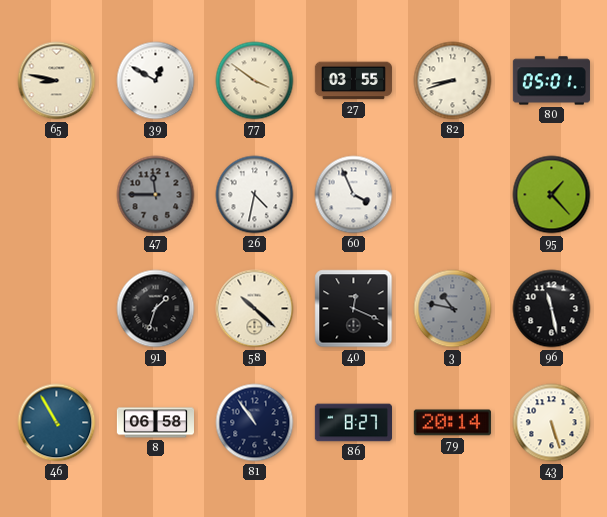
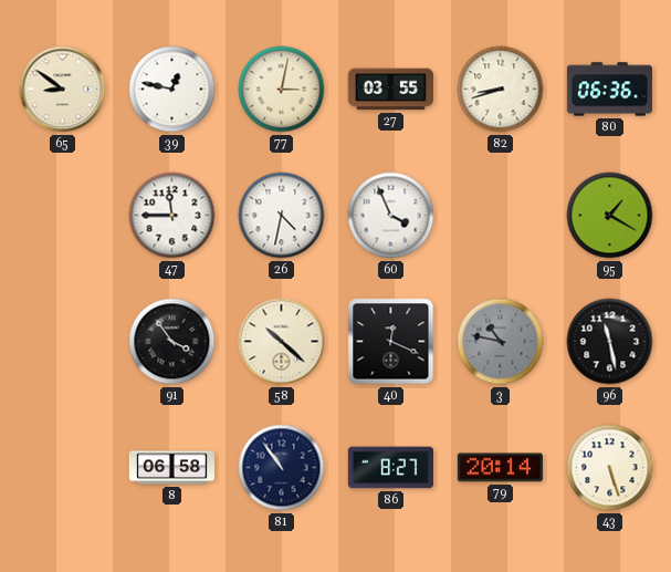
65: 8:47 -> 8:51
39: 12:50 -> 12:47
77: 3:51 -> 3:02
80: 05:01 -> 06:36
47 dial: grey -> white
95: 1:23 -> 1:20
91: 1:33 -> 3:54
46: 10:55 -> none
